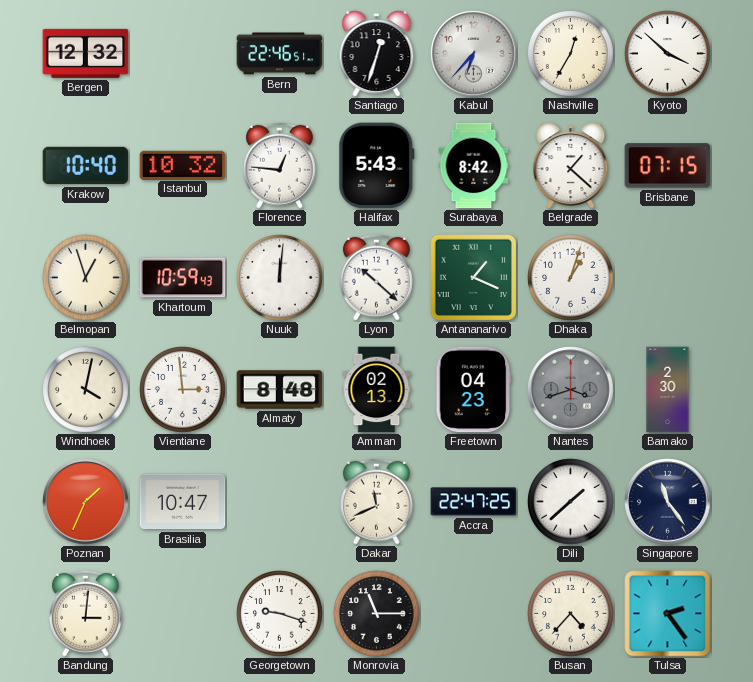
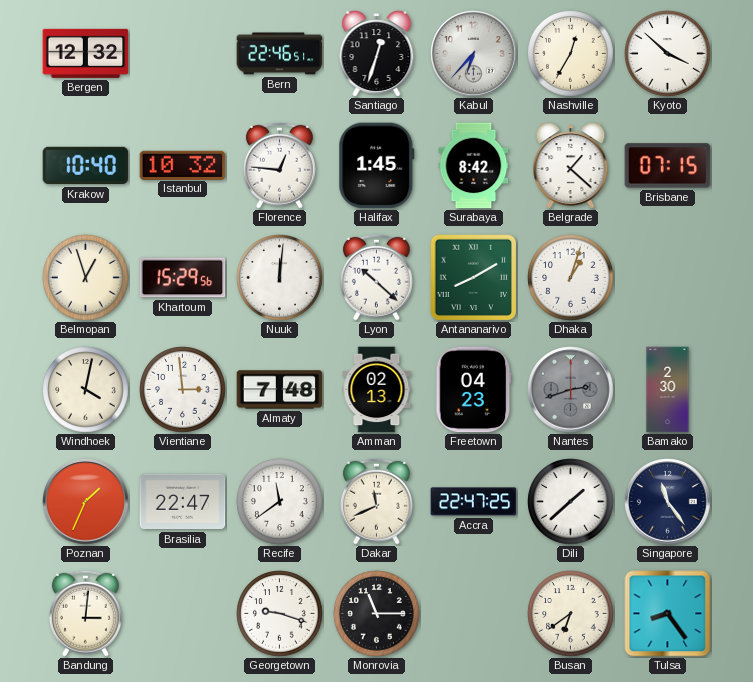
Halifax: 5:43 -> 1:45
Khartoum: 10:59 -> 15:29
Antananarivo: 1:19 -> 8:10
Almaty: 8:48 -> 7:48
Nantes: 3:42 -> 2:42
Brasilia: 10:47 -> 22:47
Recife: none -> 11:39
Busan: 4:37 -> 6:39
Tulsa: 2:24 -> 8:24
